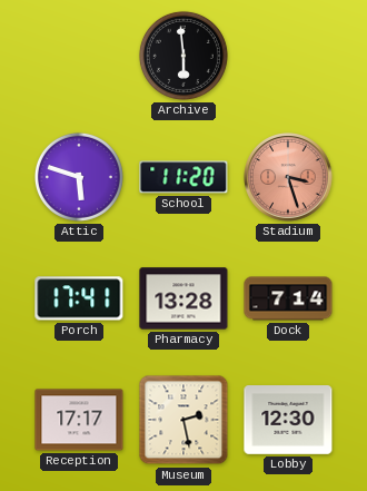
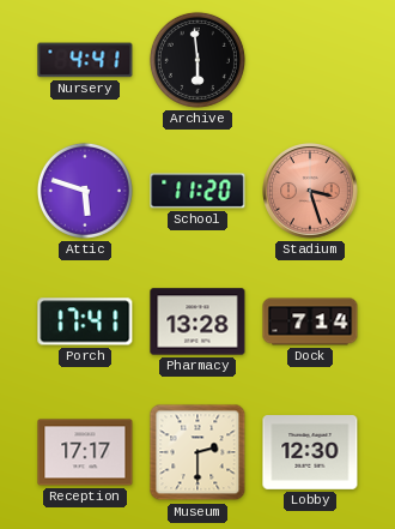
Nursery: none -> 4:41
Museum: 2:28 -> 2:30
